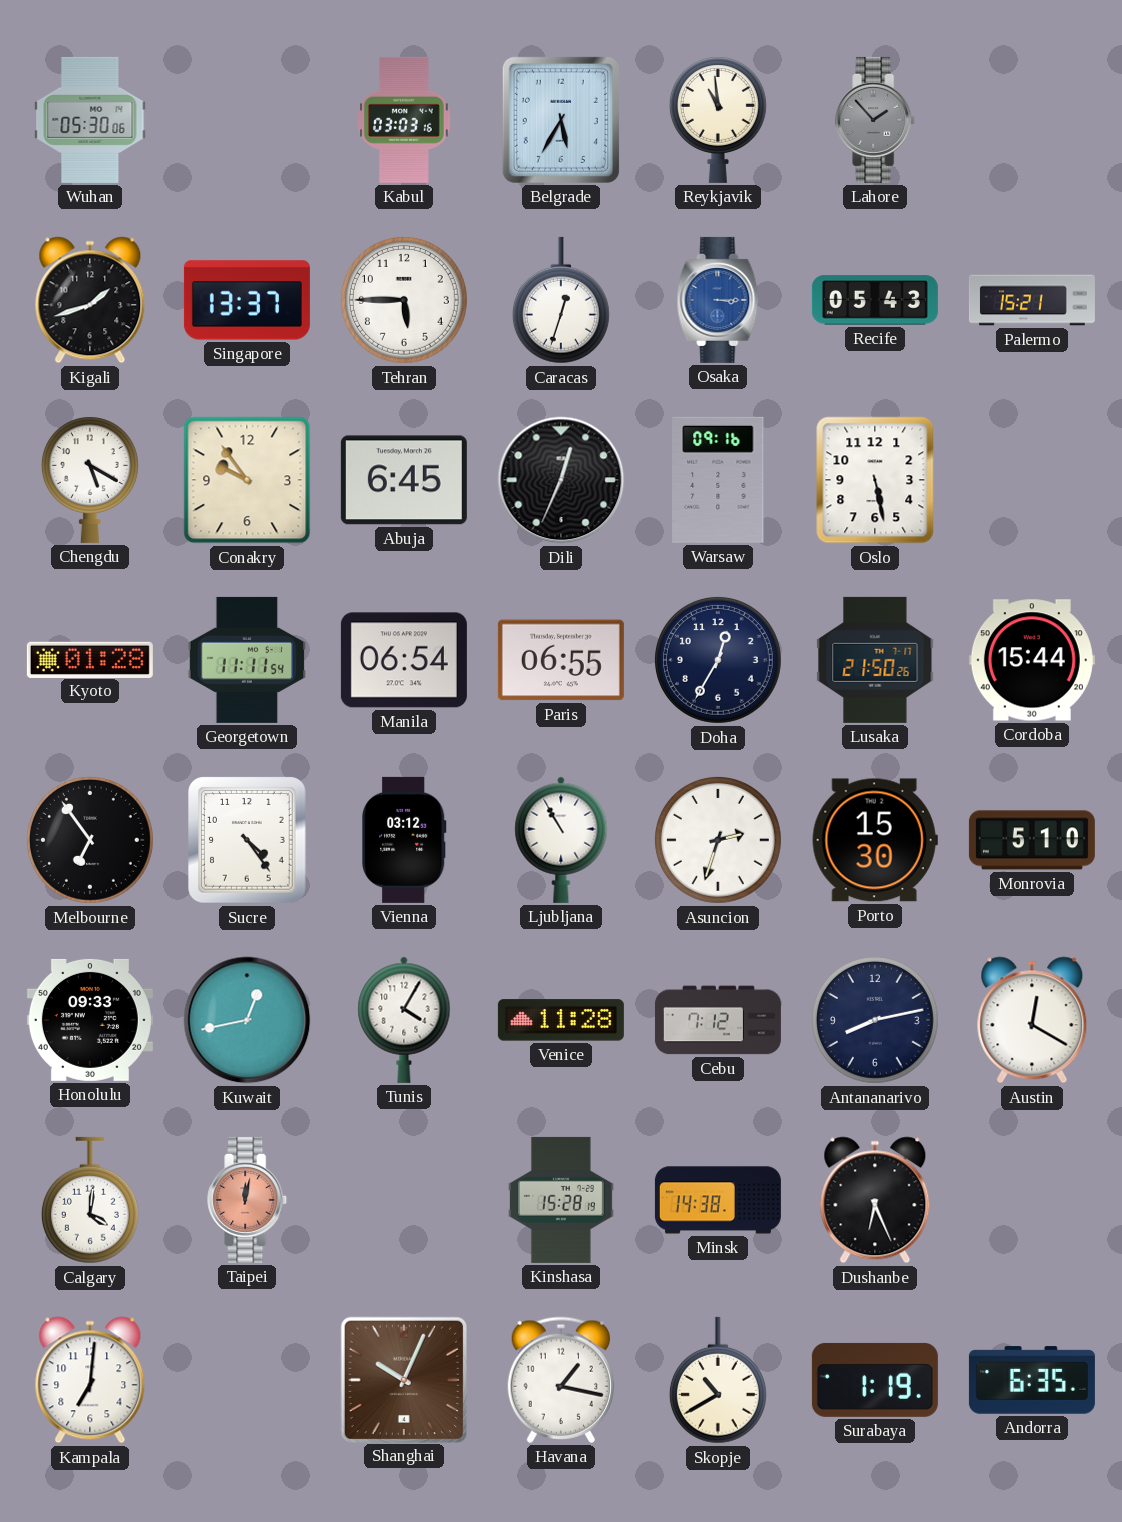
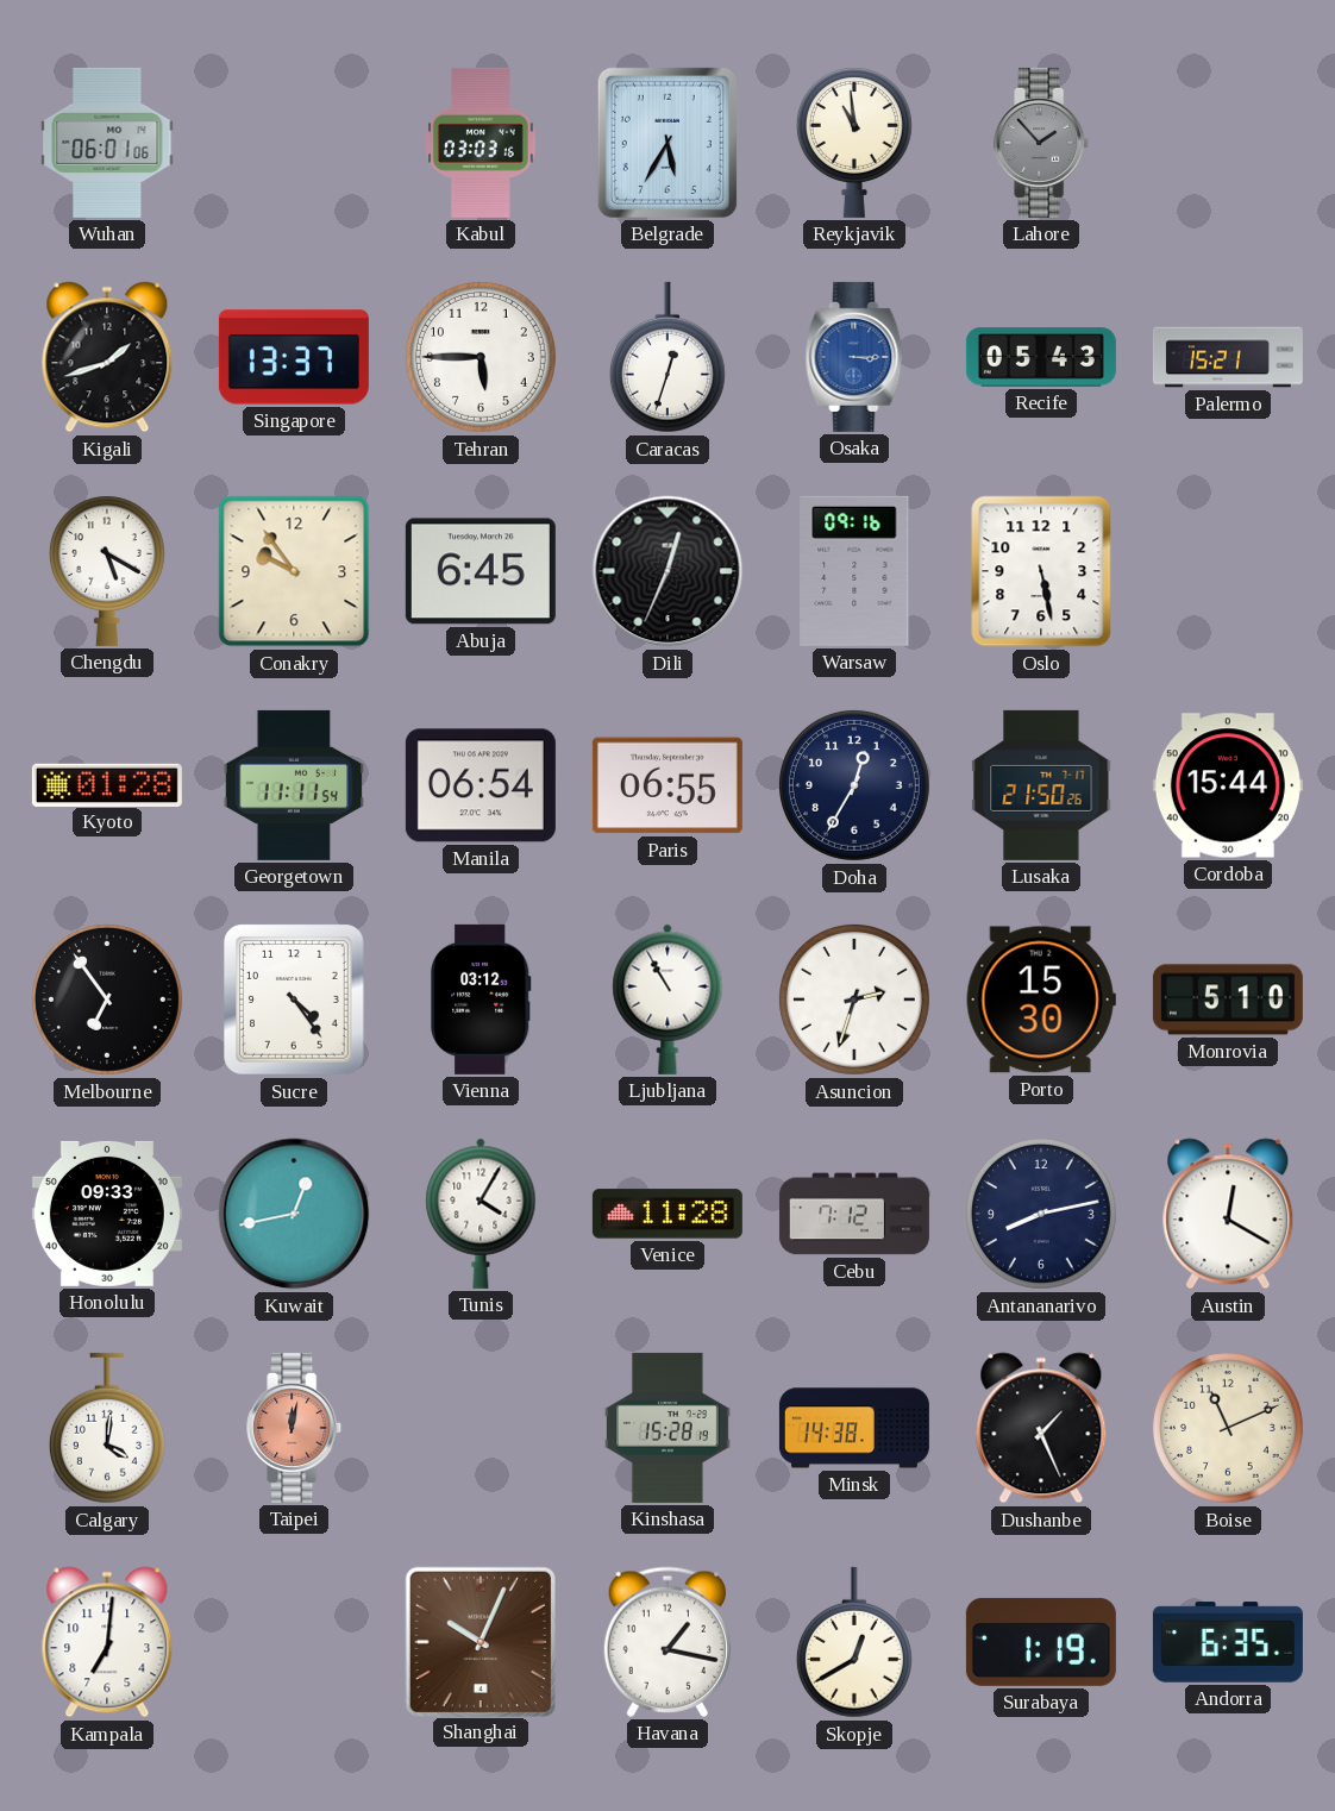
Wuhan: 05:30 -> 06:01
Dushanbe: 6:26 -> 1:26
Boise: none -> 11:11
Skopje: 10:40 -> 12:40
